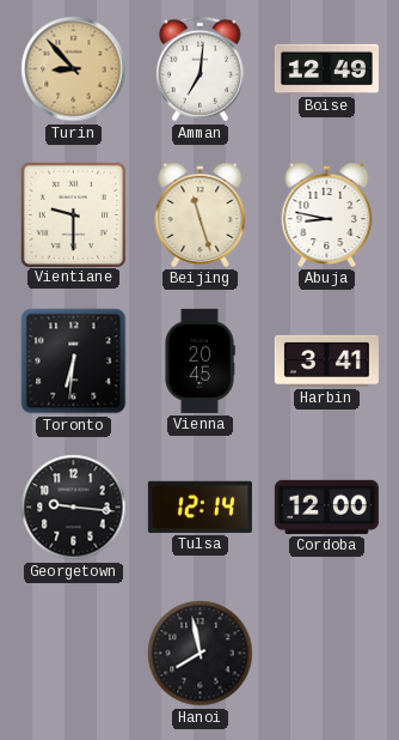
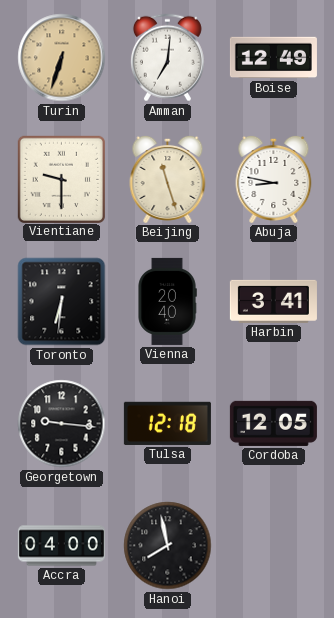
Turin: 8:53 -> 6:33
Vienna: 20:45 -> 20:40
Tulsa: 12:14 -> 12:18
Cordoba: 12:00 -> 12:05
Accra: none -> 04:00
